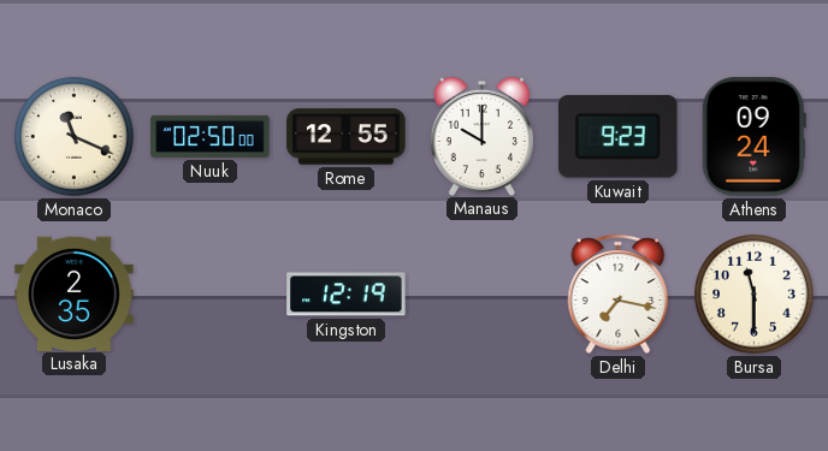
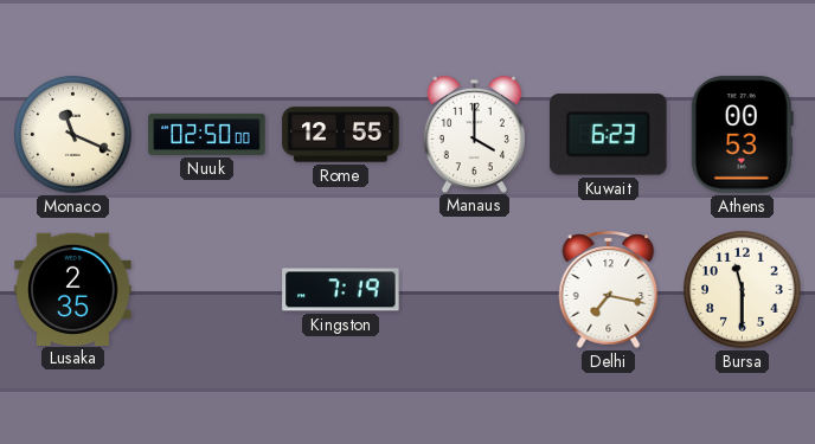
Manaus: 10:00 -> 4:00
Kuwait: 9:23 -> 6:23
Athens: 09:24 -> 00:53
Kingston: 12:19 -> 7:19
